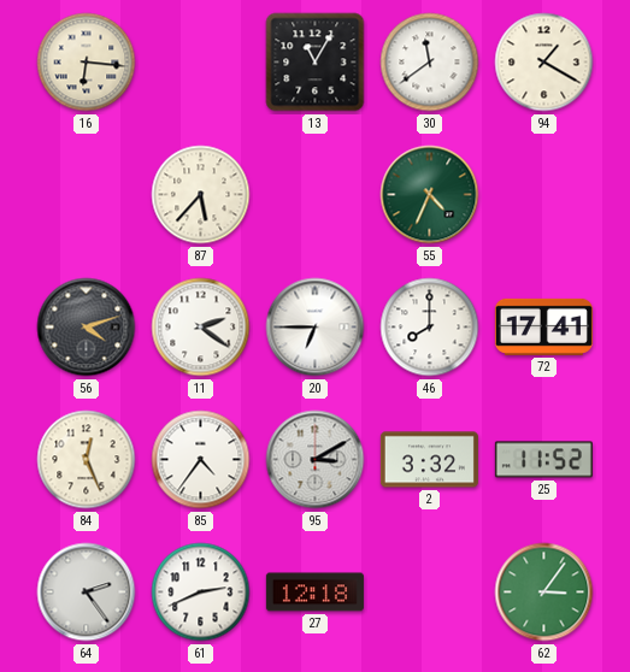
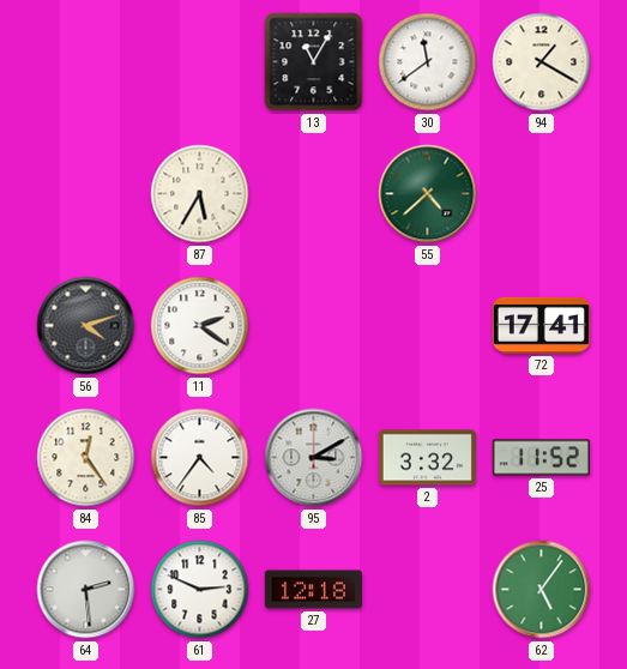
16: 6:16 -> none
87: 5:37 -> 5:35
55: 4:34 -> 4:38
20: 6:45 -> none
46: 8:00 -> none
84: 12:26 -> 12:24
64: 2:24 -> 2:29
61: 2:41 -> 2:49
62: 3:06 -> 5:06
